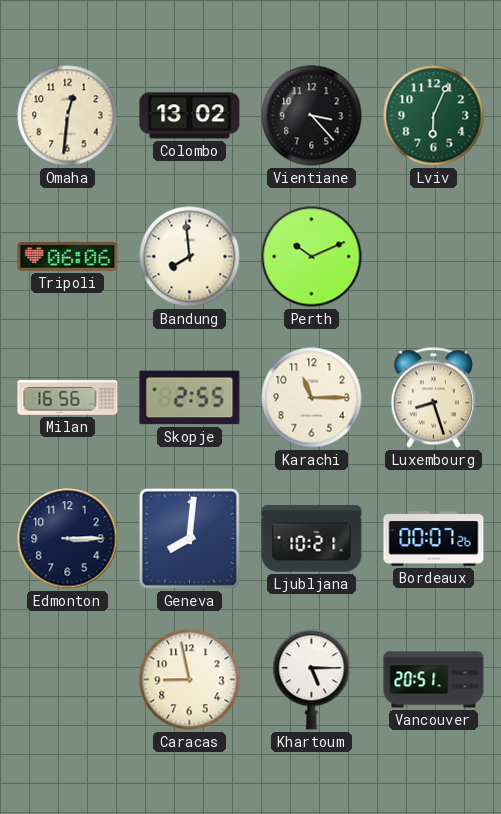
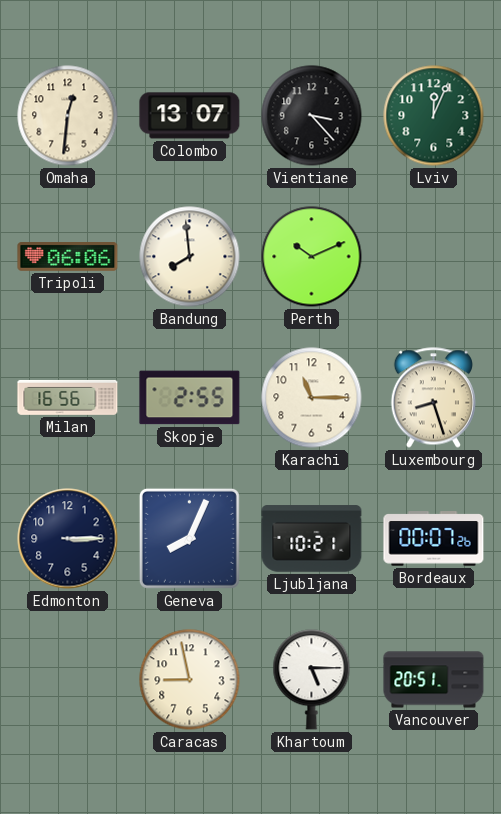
Colombo: 13:02 -> 13:07
Lviv: 6:04 -> 12:04
Geneva: 8:01 -> 8:04
